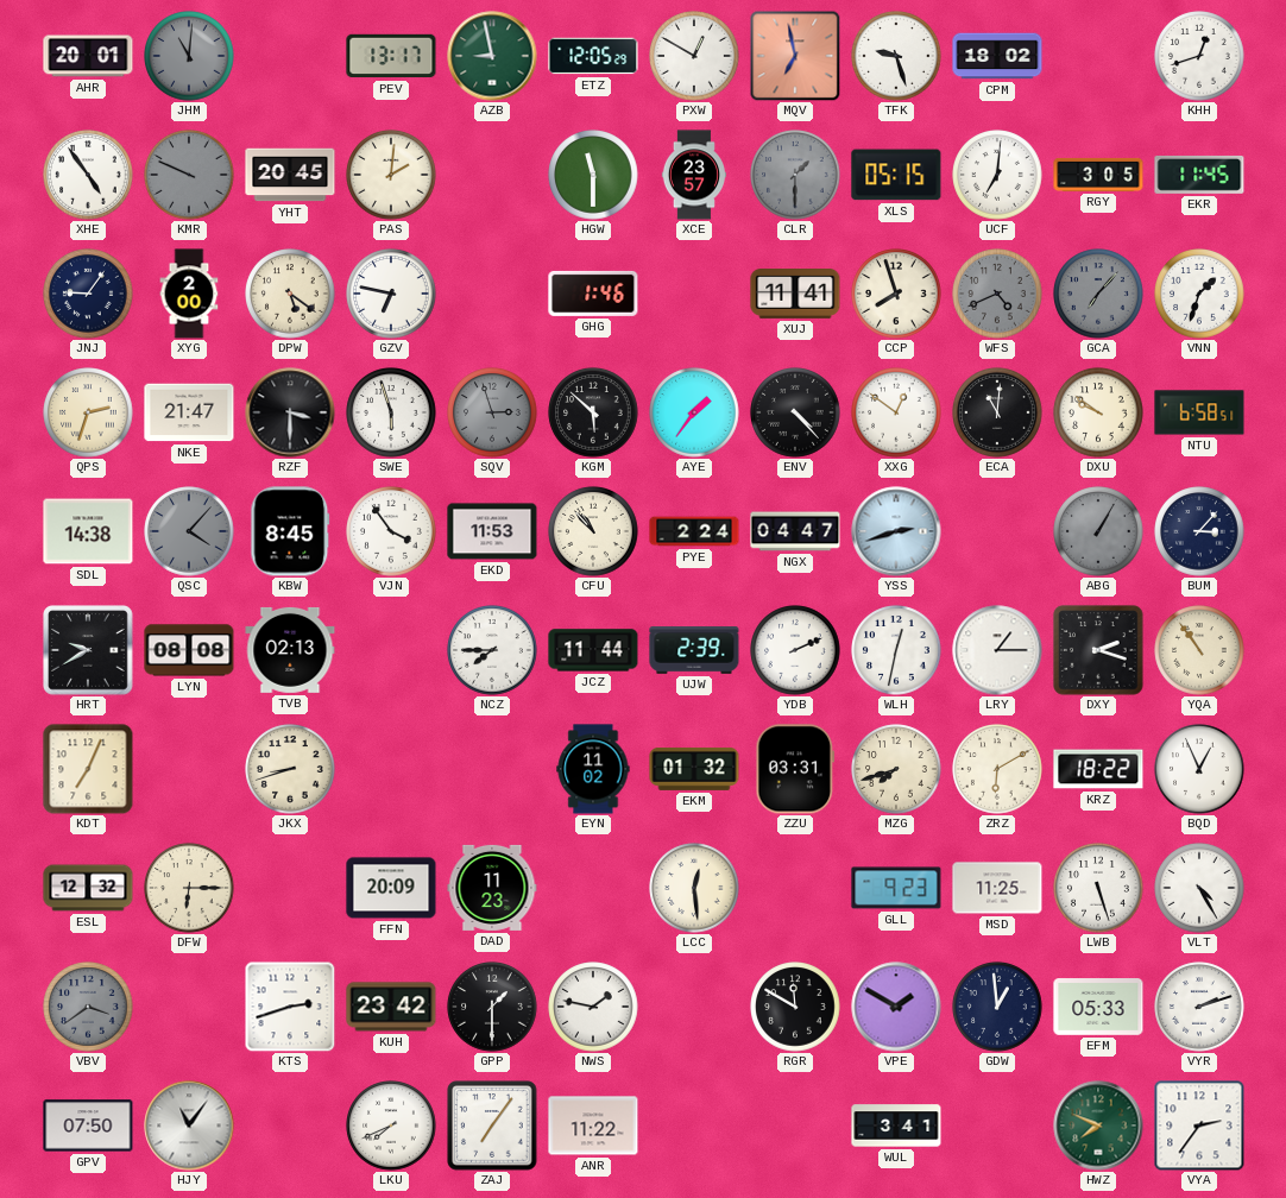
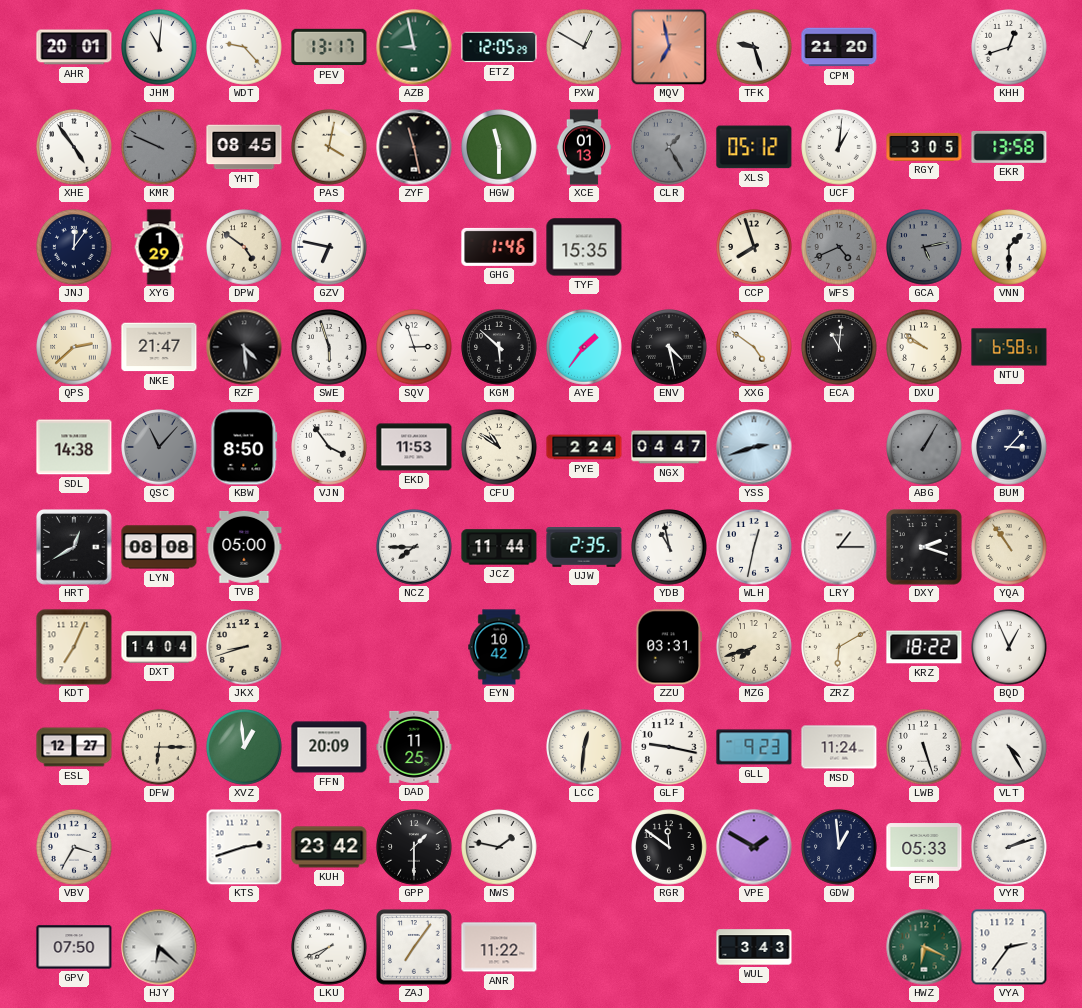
JHM dial: grey -> white
WDT: none -> 9:23
CPM: 18:02 -> 21:20
YHT: 20:45 -> 08:45
PAS: 2:01 -> 4:02
ZYF: none -> 11:28
XCE: 23:57 -> 01:13
CLR: 1:30 -> 1:25
XLS: 05:15 -> 05:12
UCF: 7:01 -> 1:01
EKR: 11:45 -> 13:58
JNJ: 9:06 -> 12:06
XYG: 2:00 -> 1:29
DPW: 5:21 -> 4:51
TYF: none -> 15:35
XUJ: 11:41 -> none
GCA: 7:07 -> 5:13
VNN: 1:33 -> 1:30
QPS: 2:33 -> 2:38
RZF: 3:30 -> 4:29
SQV dial: grey -> white
ENV: 4:23 -> 4:28
XXG: 12:51 -> 4:51
QSC: 4:07 -> 11:07
KBW: 8:45 -> 8:50
CFU: 10:53 -> 10:51
HRT: 9:40 -> 12:40
TVB: 02:13 -> 05:00
UJW: 2:39 -> 2:35
YDB: 2:11 -> 10:58
DXT: none -> 14:04
EYN: 11:02 -> 10:42
EKM: 01:32 -> none
ESL: 12:32 -> 12:27
XVZ: none -> 12:59
DAD: 11:23 -> 11:25
LCC: 12:29 -> 12:31
GLF: none -> 9:17
MSD: 11:25 -> 11:24
VBV: 3:39 -> 3:35
VBV dial: grey -> white
RGR: 11:50 -> 11:51
HJY: 11:06 -> 6:22
WUL: 3:41 -> 3:43
HWZ: 7:49 -> 6:19
